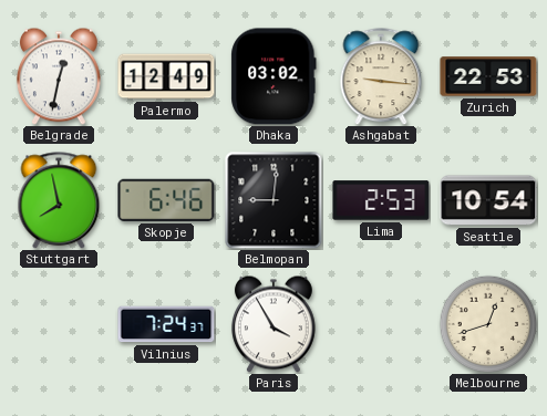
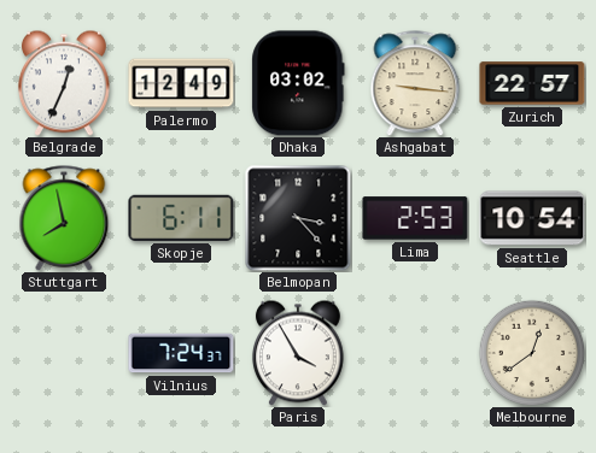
Belgrade: 12:32 -> 12:34
Zurich: 22:53 -> 22:57
Skopje: 6:46 -> 6:11
Belmopan: 9:01 -> 3:23
Melbourne: 12:42 -> 12:39
